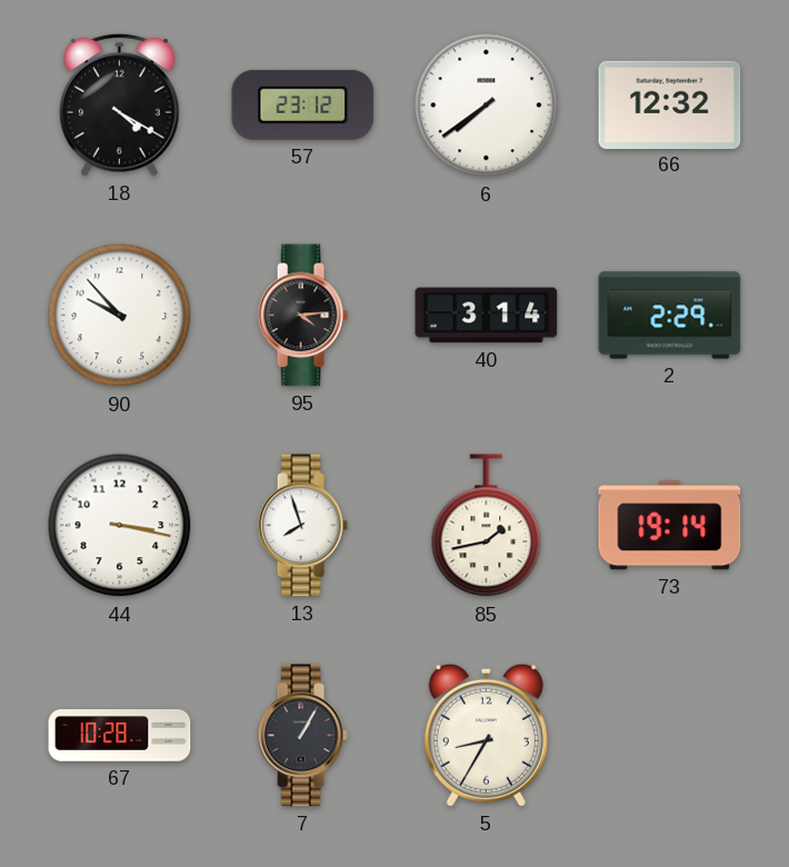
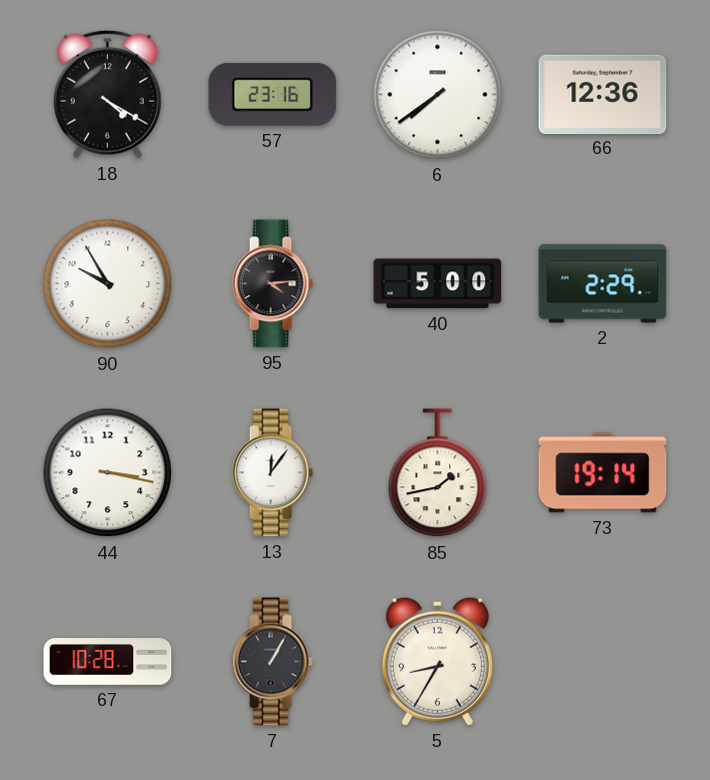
57: 23:12 -> 23:16
66: 12:32 -> 12:36
90: 9:53 -> 9:55
40: 3:14 -> 5:00
13: 7:57 -> 12:06
